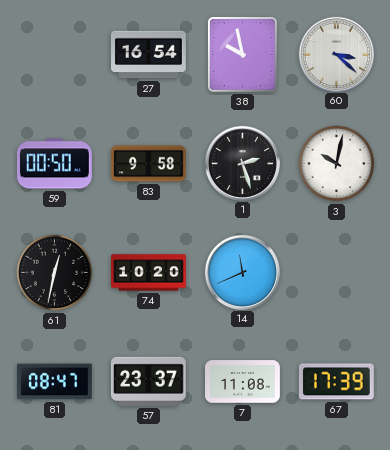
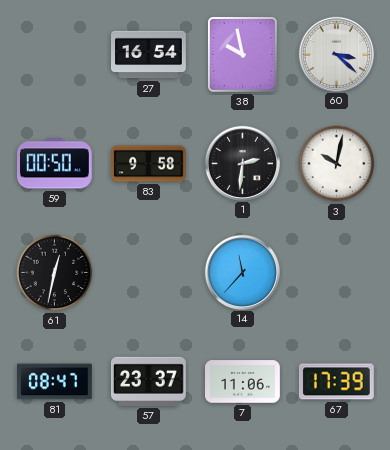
1: 2:27 -> 2:31
74: 10:20 -> none
14: 11:41 -> 11:37
7: 11:08 -> 11:06
